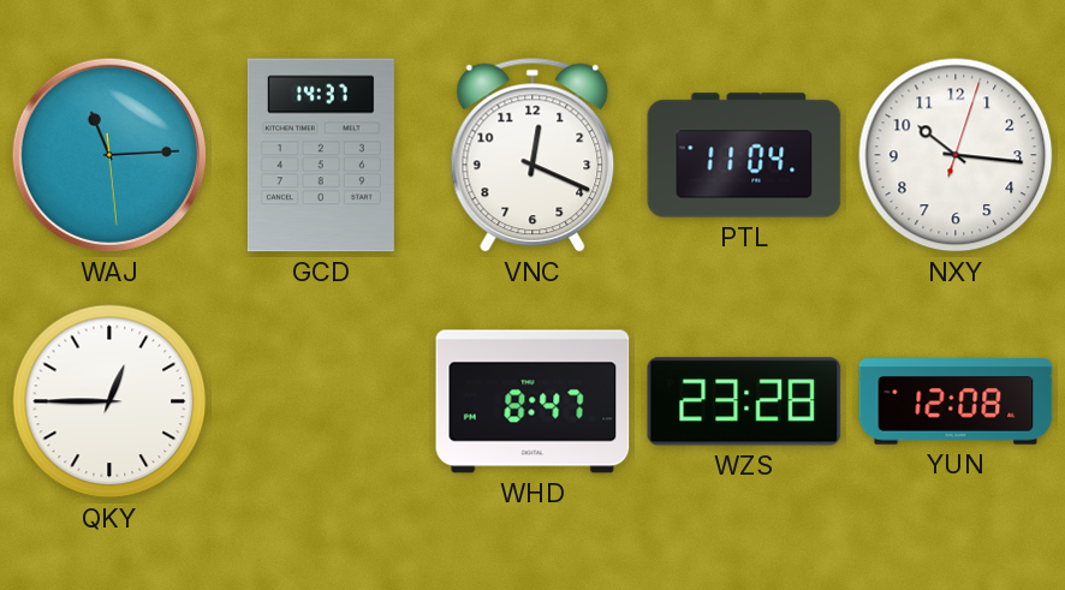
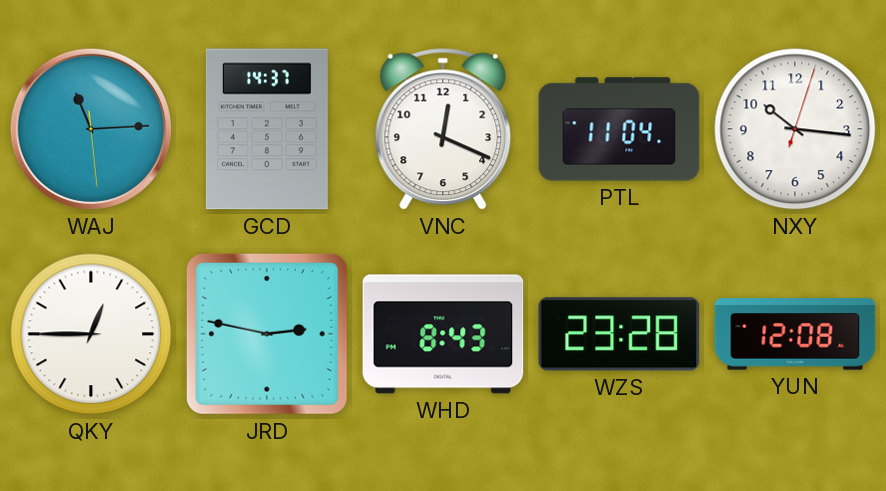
JRD: none -> 2:47
WHD: 8:47 -> 8:43
